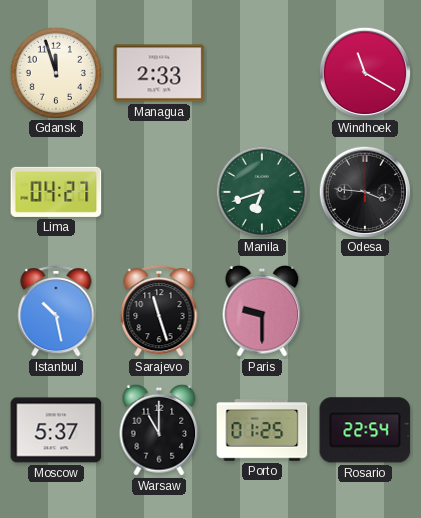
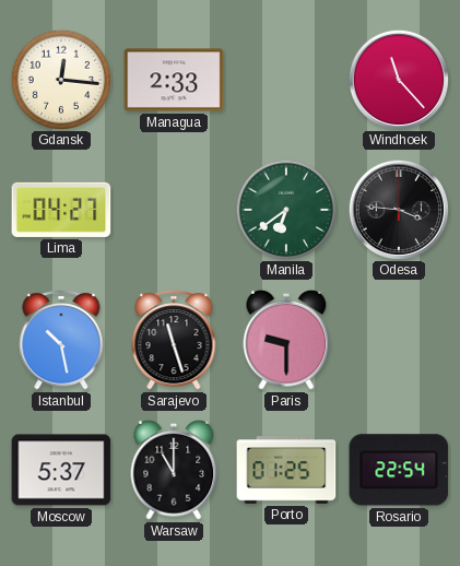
Gdansk: 11:57 -> 12:16
Windhoek: 11:20 -> 11:23
Manila: 6:42 -> 6:39
